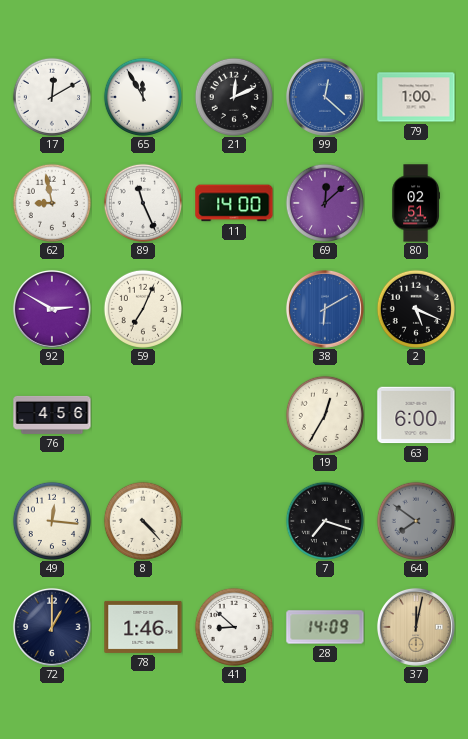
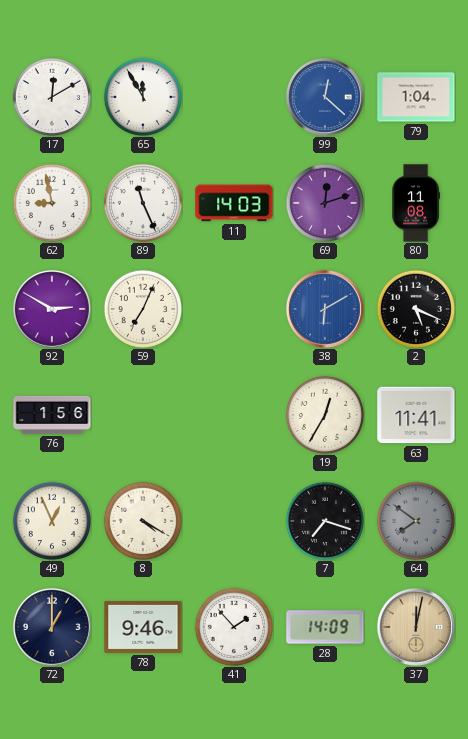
21: 12:11 -> none
79: 1:00 -> 1:04
11: 14:00 -> 14:03
69: 12:08 -> 12:12
80: 02:51 -> 11:08
76: 4:56 -> 1:56
63: 6:00 -> 11:41
49: 12:16 -> 12:56
8: 4:23 -> 4:20
78: 1:46 -> 9:46
41: 8:52 -> 1:53
